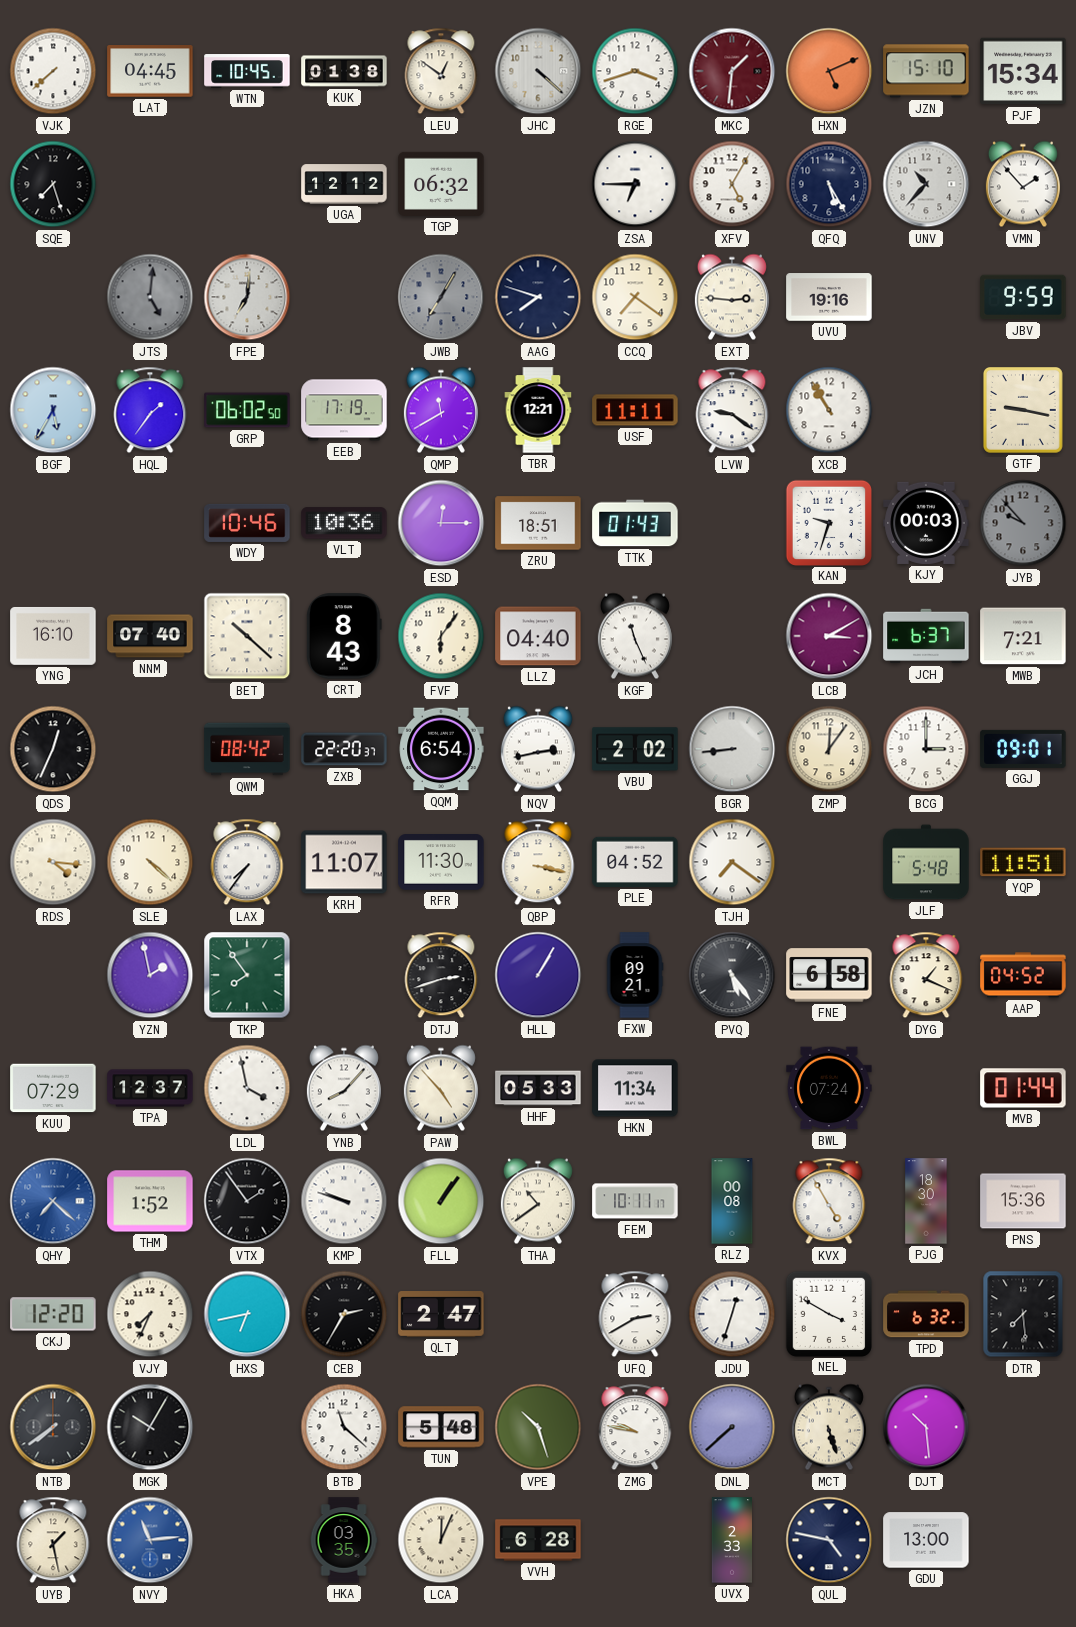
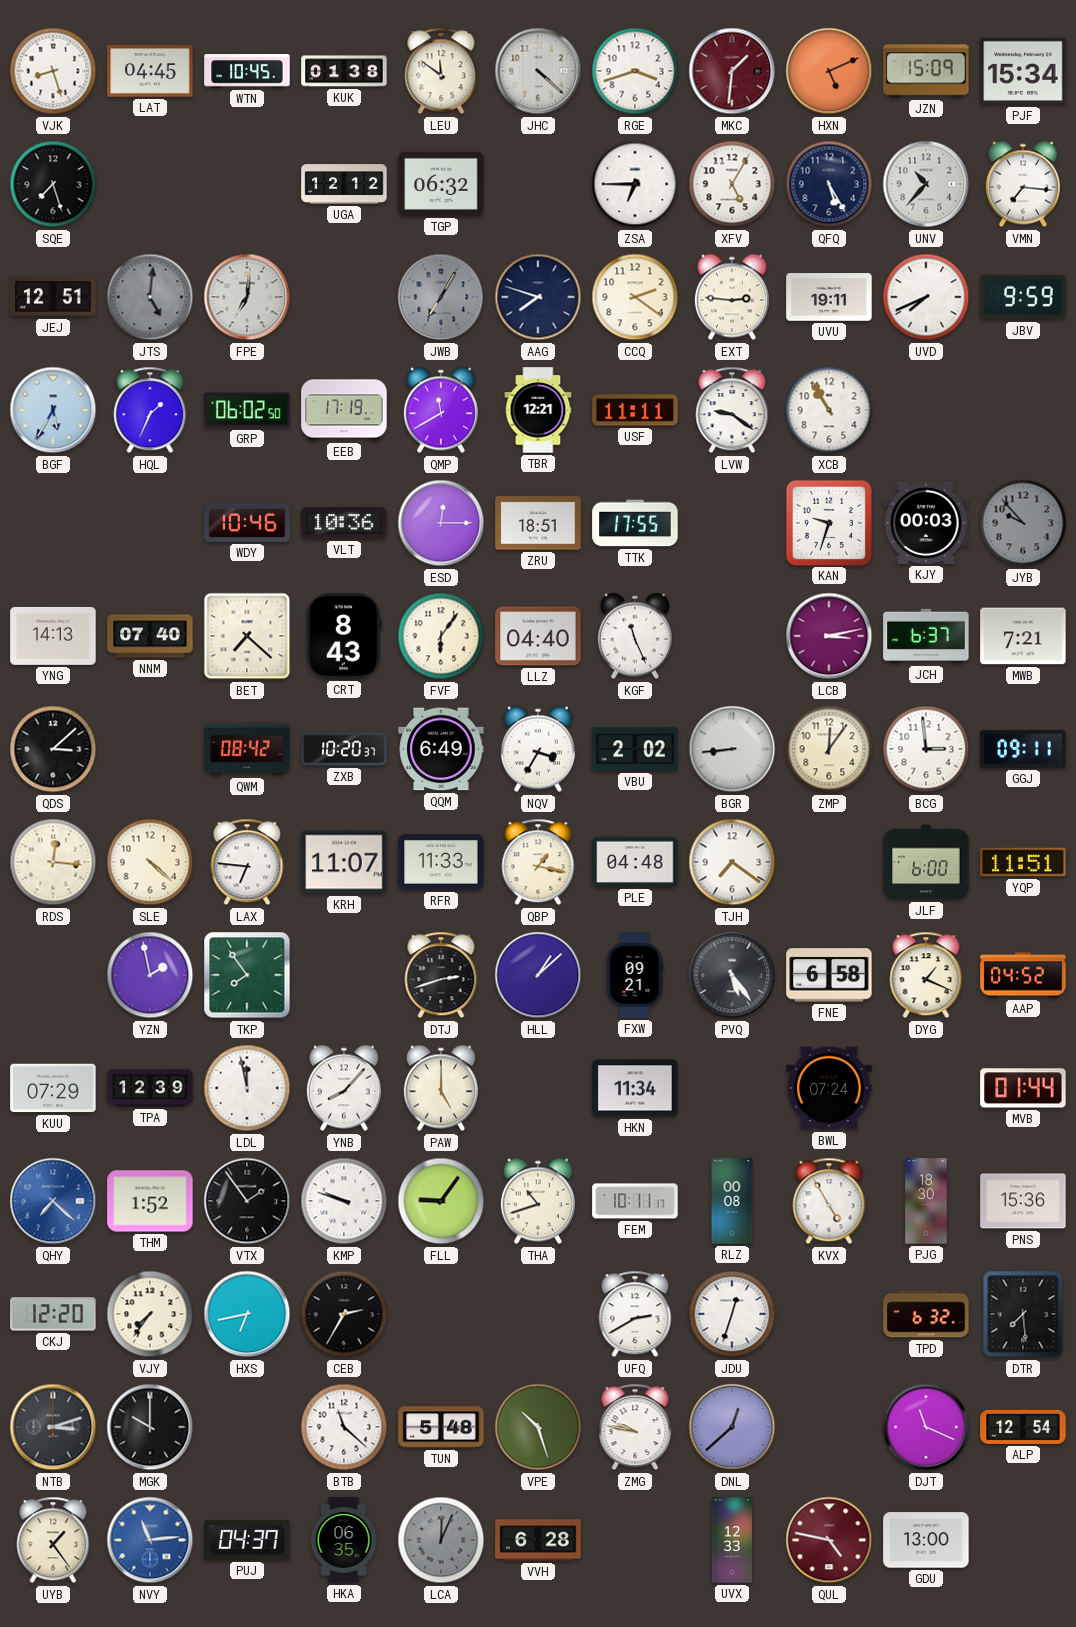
VJK: 7:38 -> 8:27
LEU: 12:51 -> 11:51
JZN: 15:10 -> 15:09
VMN: 1:53 -> 7:16
JEJ: none -> 12:51
CCQ: 7:21 -> 2:21
UVU: 19:16 -> 19:11
UVD: none -> 7:41
HQL: 1:36 -> 1:34
GTF: 9:17 -> none
TTK: 01:43 -> 17:55
YNG: 16:10 -> 14:13
BET: 10:22 -> 7:22
LCB: 3:10 -> 3:13
QDS: 12:34 -> 3:08
ZXB: 22:20 -> 10:20
QQM: 6:54 -> 6:49
NQV: 2:43 -> 3:35
BCG: 3:00 -> 2:59
GGJ: 09:01 -> 09:11
RDS: 4:16 -> 12:16
LAX: 7:36 -> 6:46
RFR: 11:30 -> 11:33
QBP: 3:17 -> 1:17
PLE: 04:52 -> 04:48
JLF: 5:48 -> 6:00
HLL: 1:05 -> 1:08
TPA: 12:37 -> 12:39
LDL: 3:58 -> 11:58
PAW: 4:53 -> 5:00
HHF: 05:33 -> none
FLL: 1:06 -> 9:06
THA: 10:39 -> 10:42
VJY: 7:34 -> 7:36
QLT: 2:47 -> none
NEL: 3:50 -> none
NTB: 7:39 -> 3:12
MGK: 10:05 -> 10:00
DNL: 7:38 -> 12:38
MCT: 5:27 -> none
DJT: 10:29 -> 11:19
ALP: none -> 12:54
UYB: 1:28 -> 1:24
PUJ: none -> 04:37
HKA: 03:35 -> 06:35
LCA dial: cream -> grey
UVX: 2:33 -> 12:33
QUL dial: navy -> burgundy
